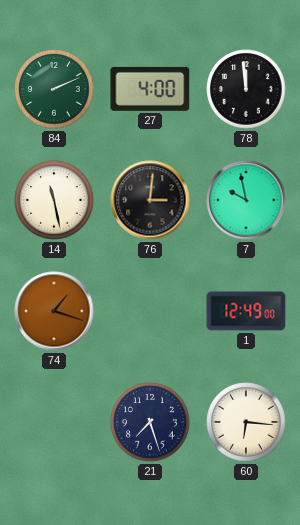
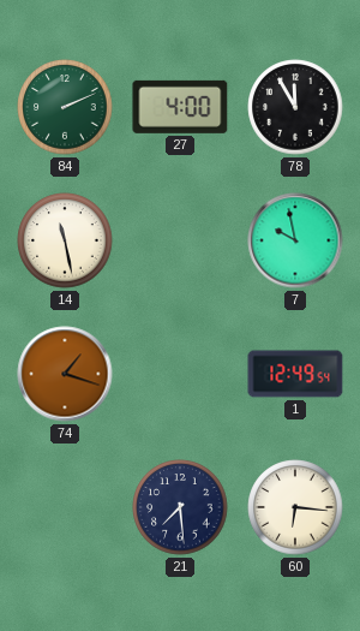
78: 11:59 -> 11:55
76: 3:01 -> none
1: 12:49:00 -> 12:49:54
21: 7:27 -> 7:29
